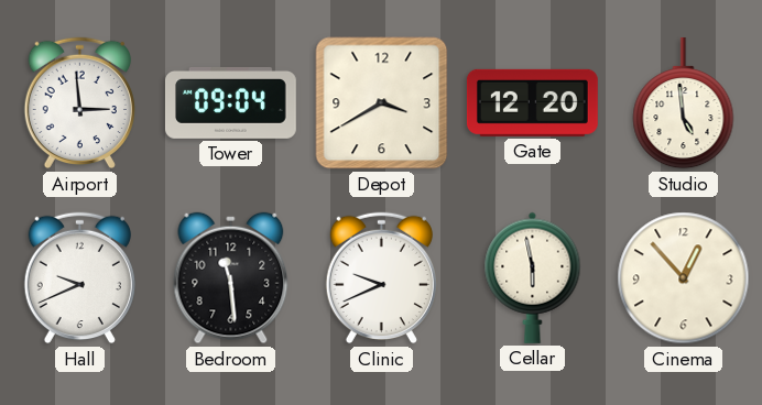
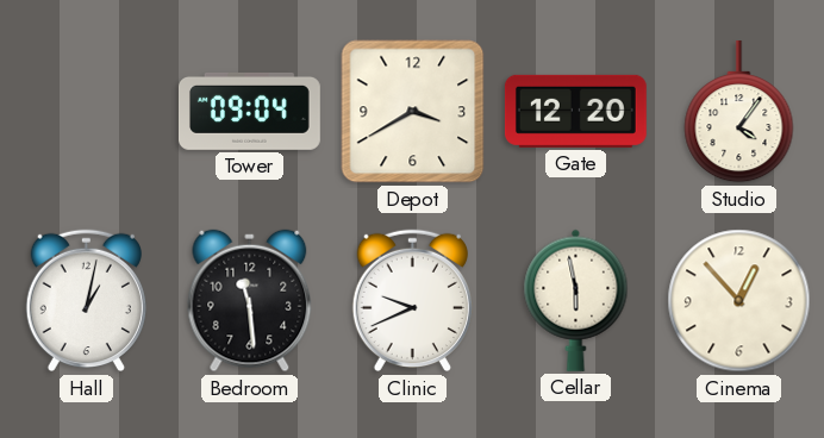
Airport: 2:59 -> none
Studio: 4:59 -> 4:06
Hall: 9:41 -> 1:02
